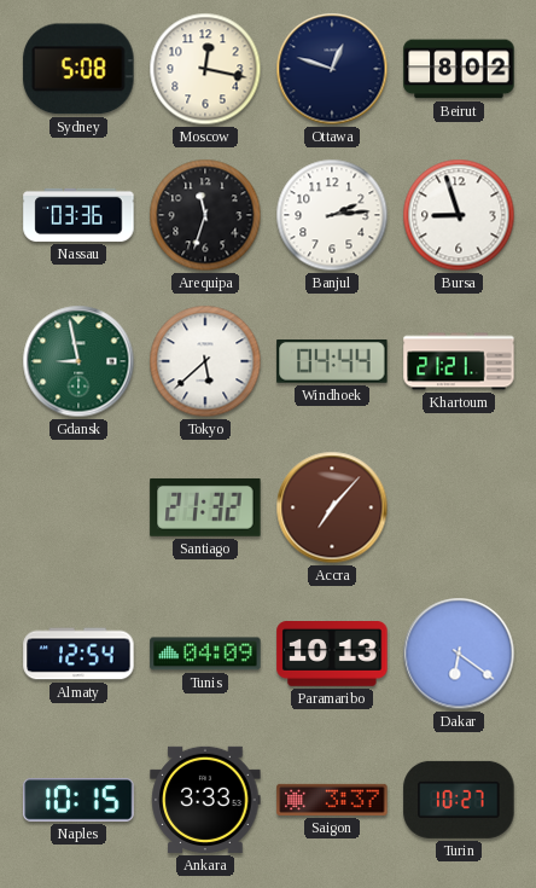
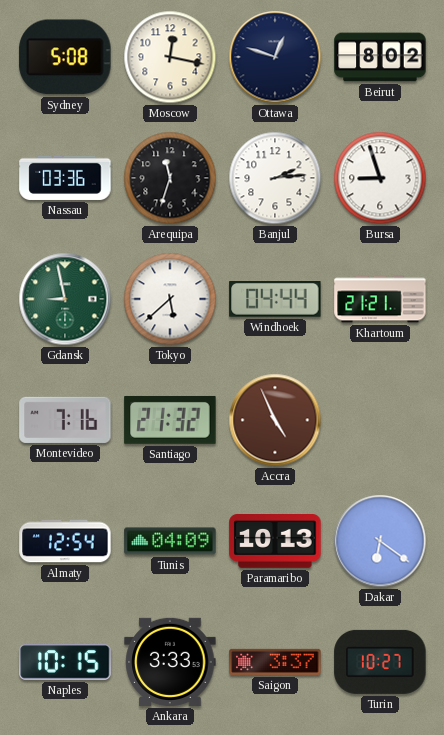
Montevideo: none -> 7:16
Accra: 7:07 -> 4:56
